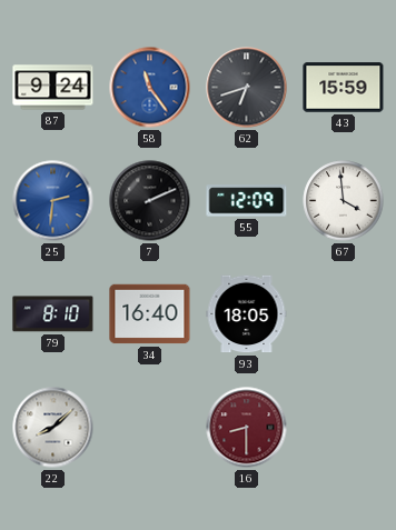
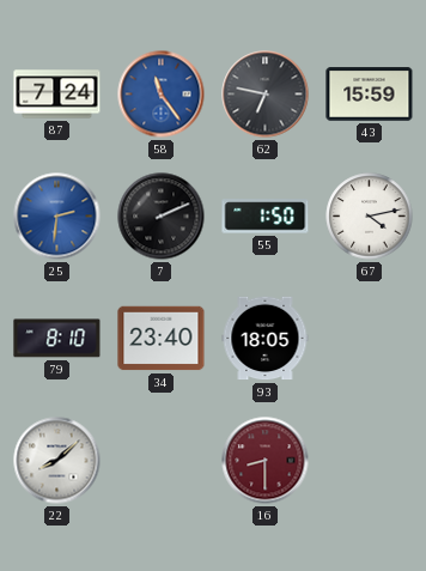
87: 9:24 -> 7:24
62: 6:42 -> 6:47
55: 12:09 -> 1:50
67: 3:59 -> 4:13
34: 16:40 -> 23:40
